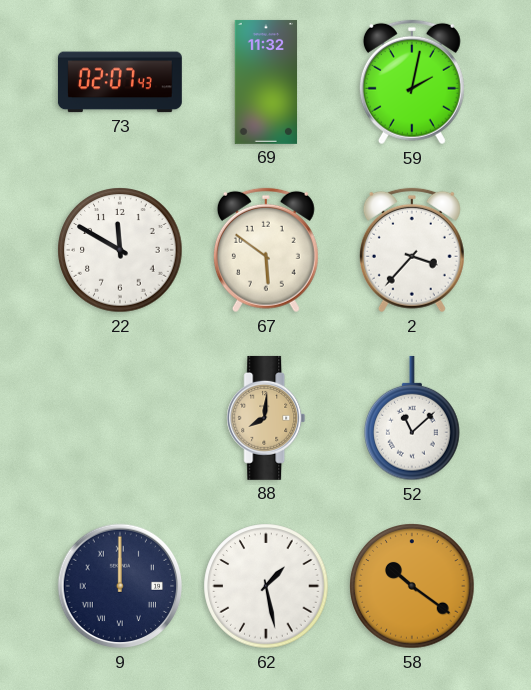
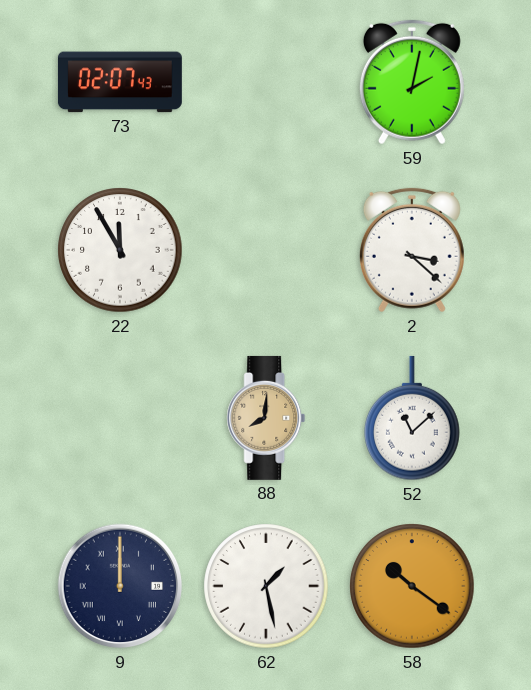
69: 11:32 -> none
22: 11:50 -> 11:55
67: 5:51 -> none
2: 3:37 -> 3:22
